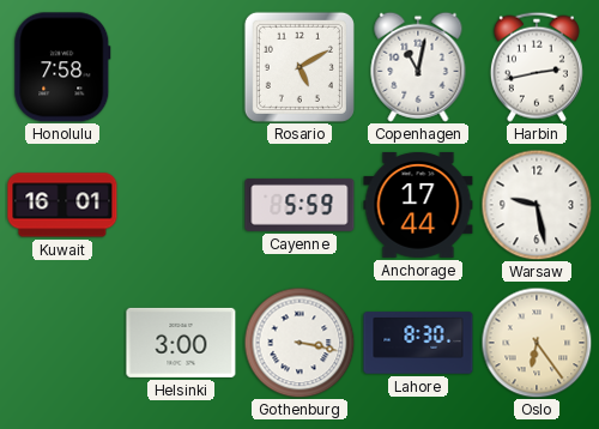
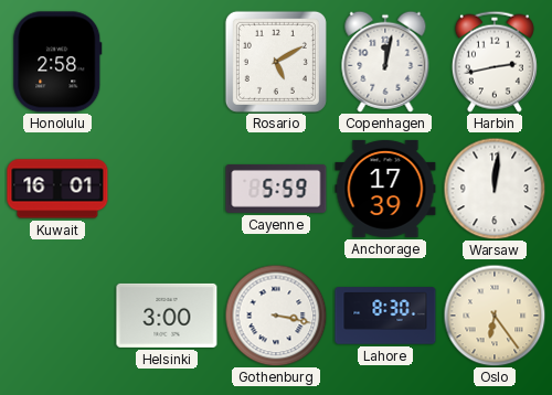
Honolulu: 7:58 -> 2:58
Copenhagen: 11:02 -> 12:02
Anchorage: 17:44 -> 17:39
Warsaw: 9:28 -> 12:01
